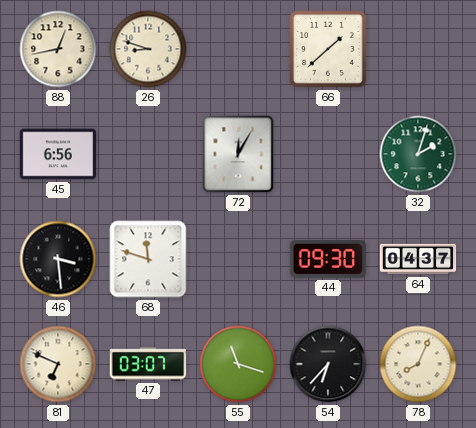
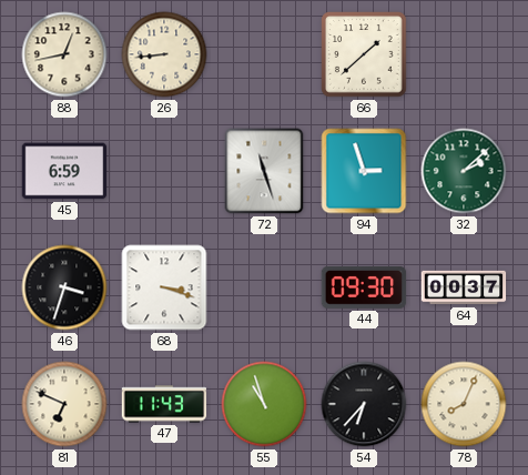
26: 8:48 -> 8:44
45: 6:56 -> 6:59
72: 12:05 -> 11:27
94: none -> 2:57
32: 2:03 -> 2:08
46: 3:29 -> 3:33
68: 11:48 -> 3:18
64: 04:37 -> 00:37
47: 03:07 -> 11:43
55: 11:18 -> 10:57
